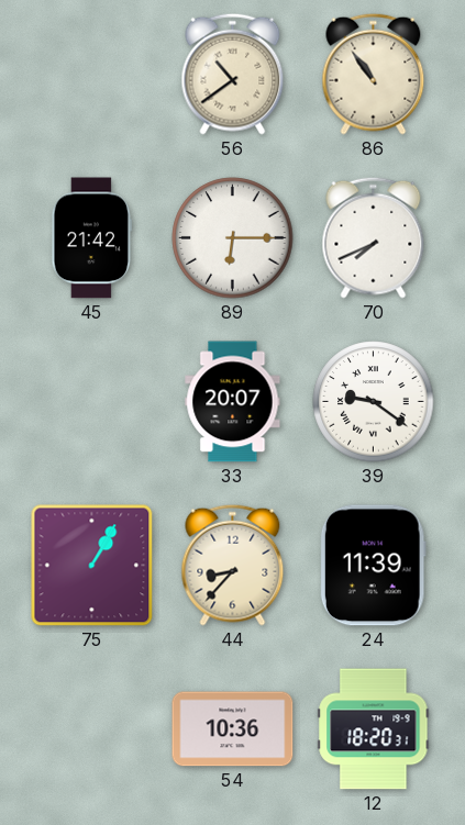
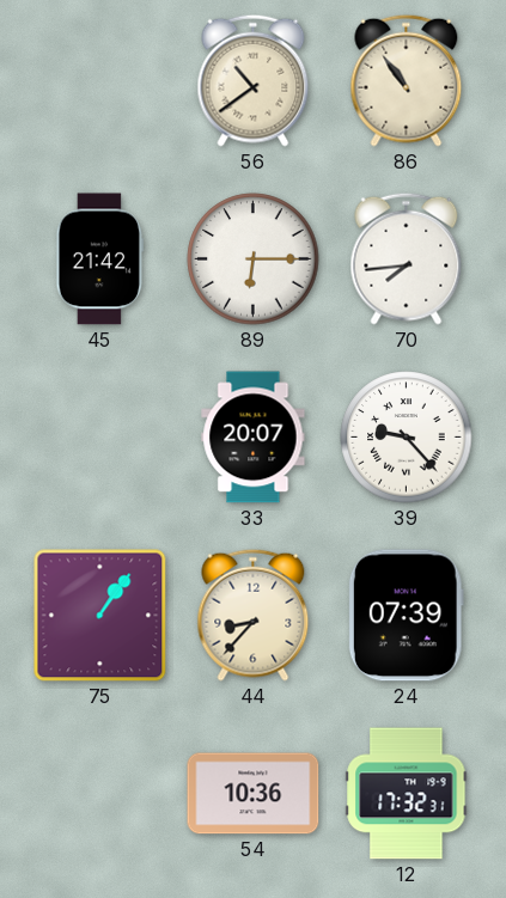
70: 7:41 -> 7:44
39: 9:21 -> 9:23
75: 1:05 -> 1:06
24: 11:39 -> 07:39
12: 18:20 -> 17:32
